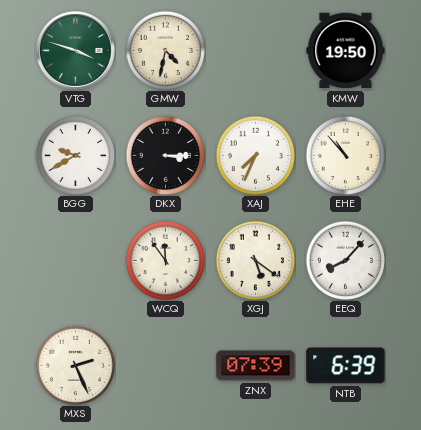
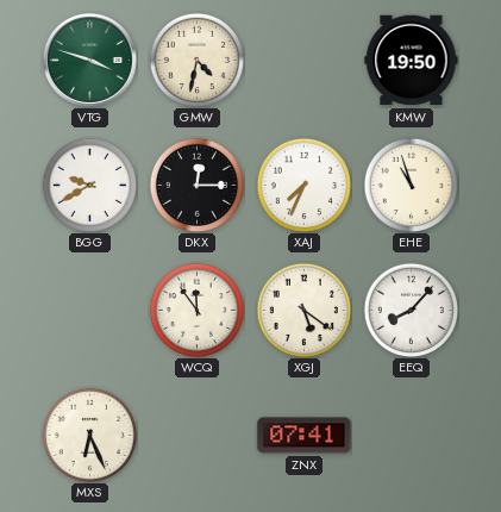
DKX: 3:15 -> 12:15
EHE: 10:53 -> 10:57
MXS: 2:26 -> 6:26
ZNX: 07:39 -> 07:41
NTB: 6:39 -> none
